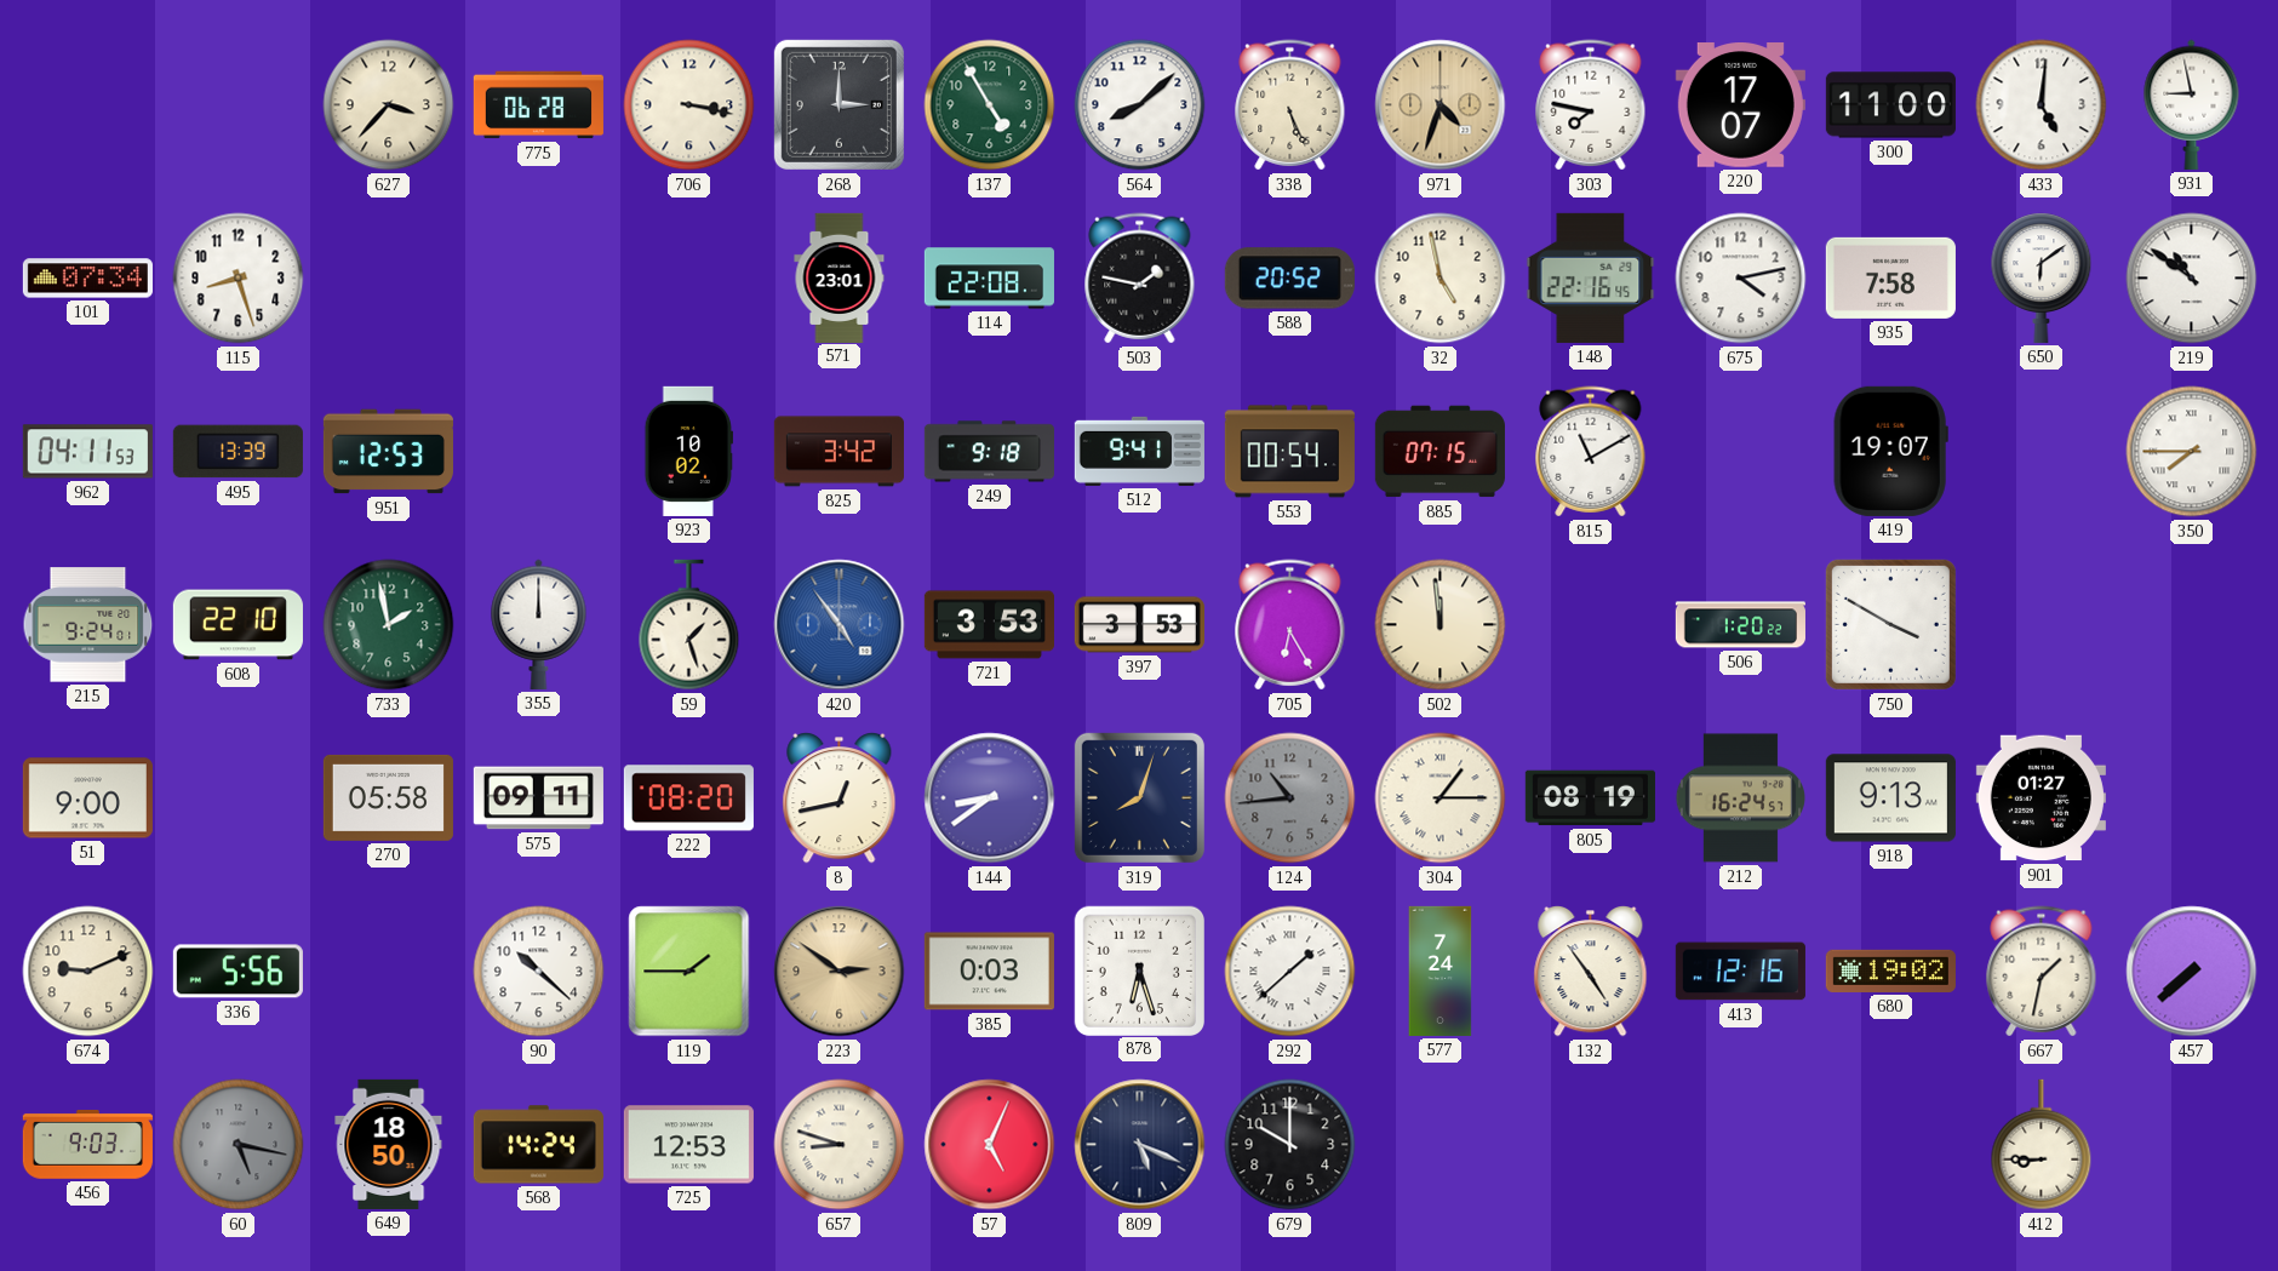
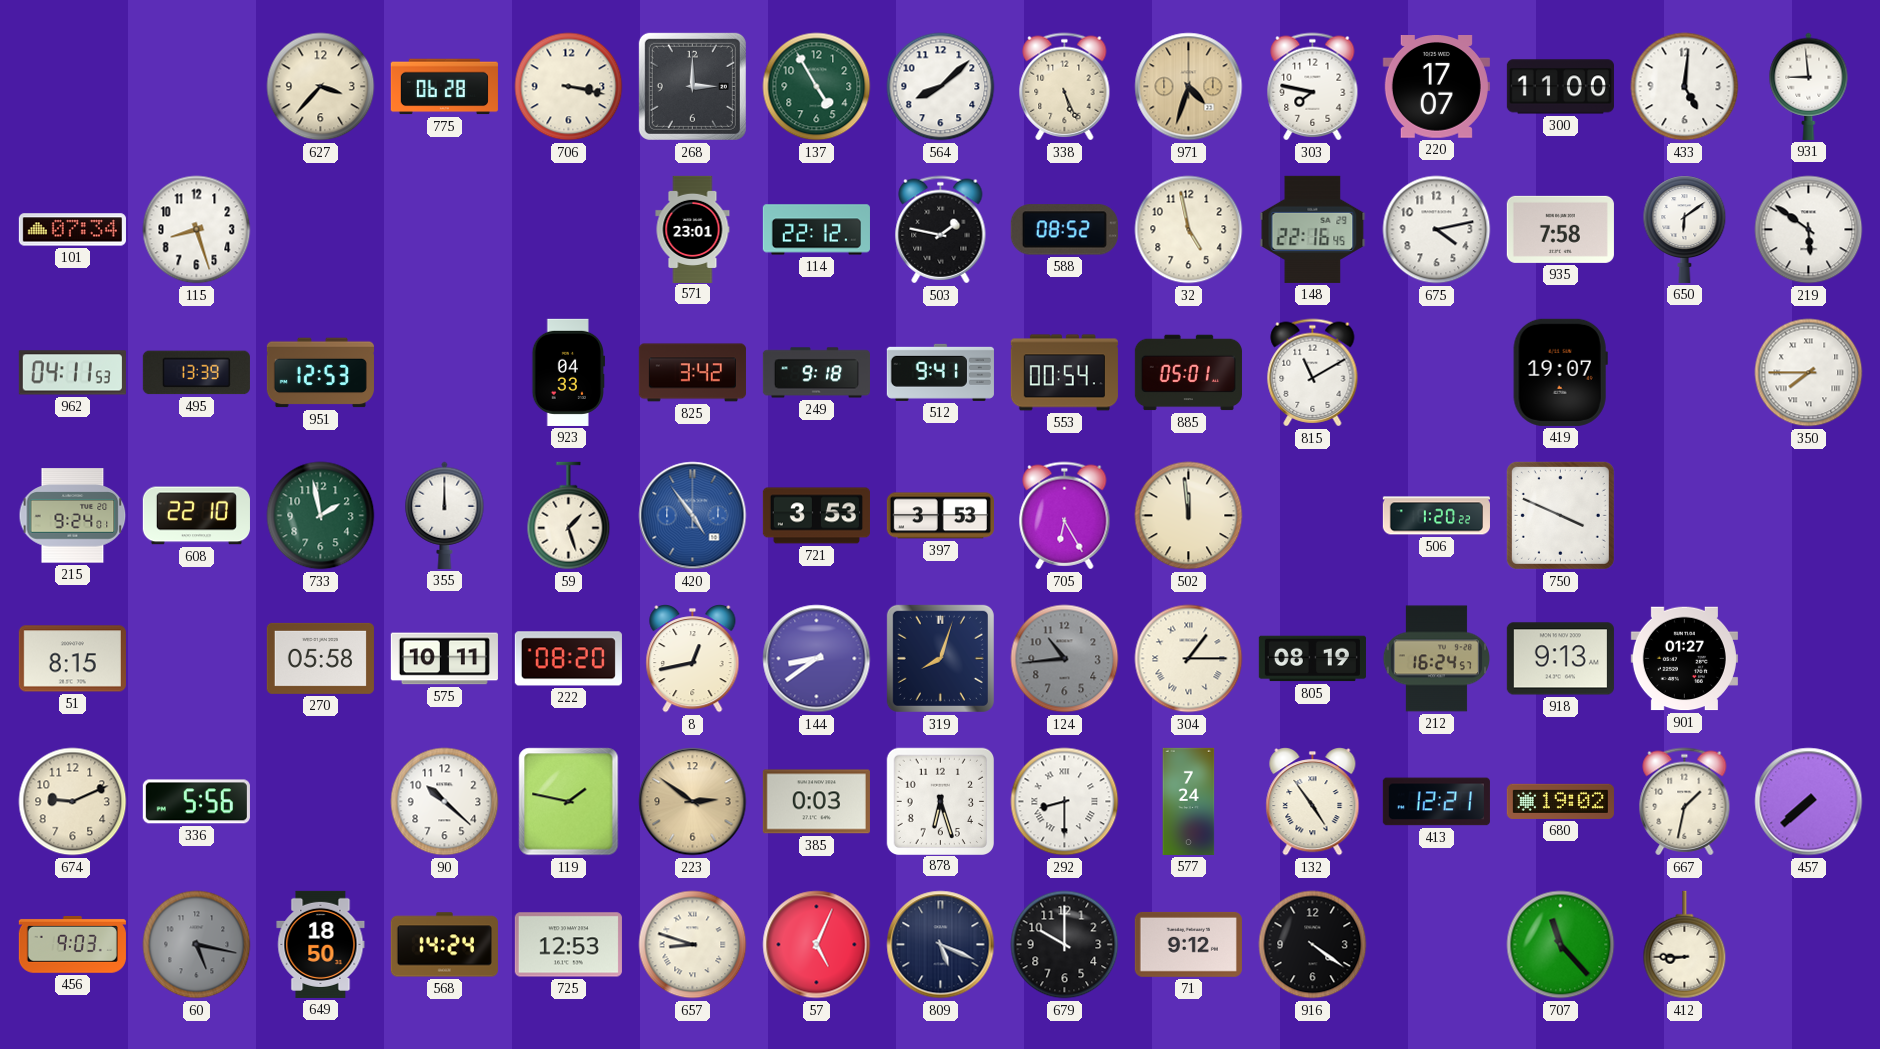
931: 8:58 -> 8:59
114: 22:08 -> 22:12
588: 20:52 -> 08:52
219: 10:51 -> 5:51
923: 10:02 -> 04:33
885: 07:15 -> 05:01
750: 3:50 -> 3:49
51: 9:00 -> 8:15
575: 09:11 -> 10:11
119: 1:45 -> 1:47
292: 1:38 -> 8:30
413: 12:16 -> 12:21
71: none -> 9:12
916: none -> 4:21
707: none -> 11:23
